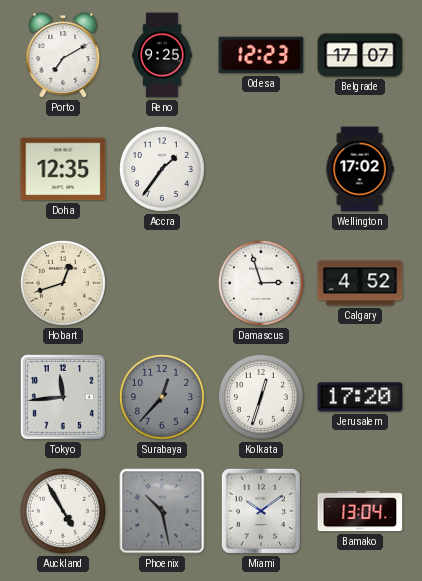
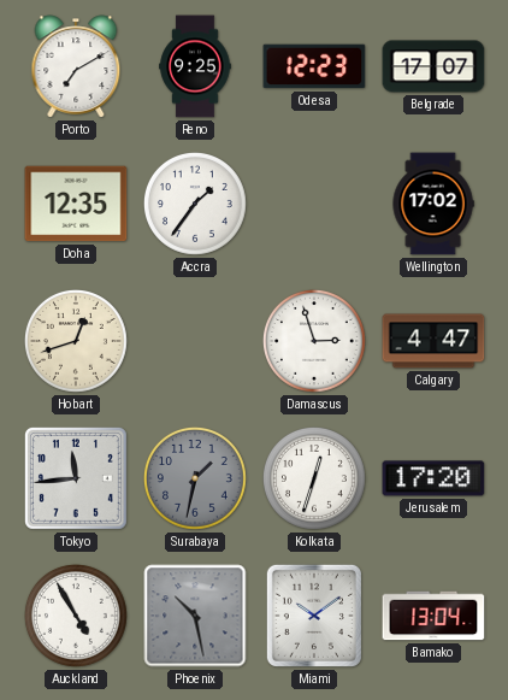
Calgary: 4:52 -> 4:47
Surabaya: 12:37 -> 1:32
